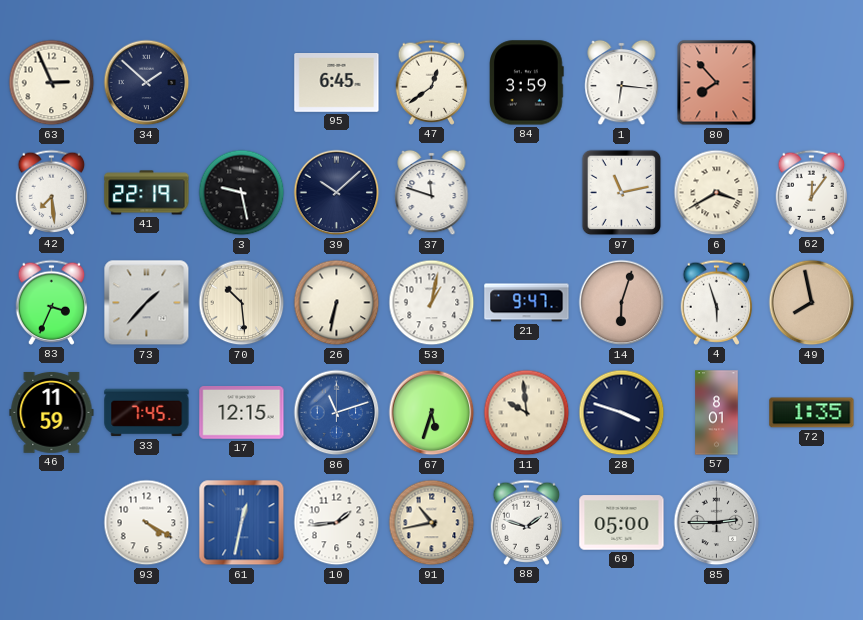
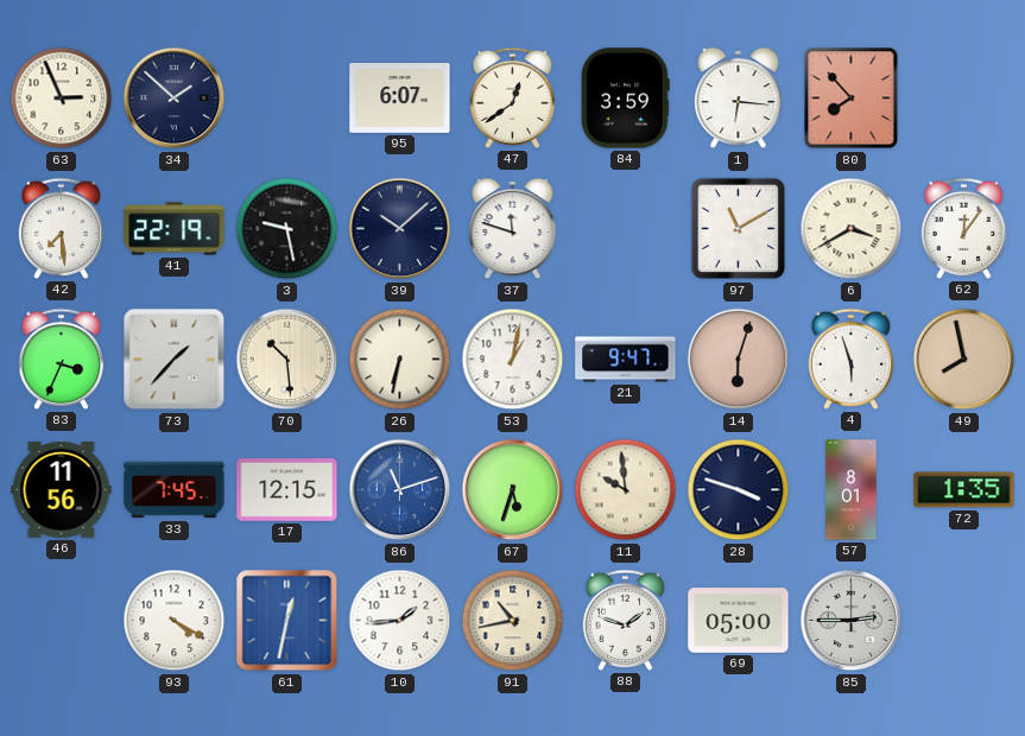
95: 6:45 -> 6:07
97: 11:13 -> 11:10
46: 11:59 -> 11:56
